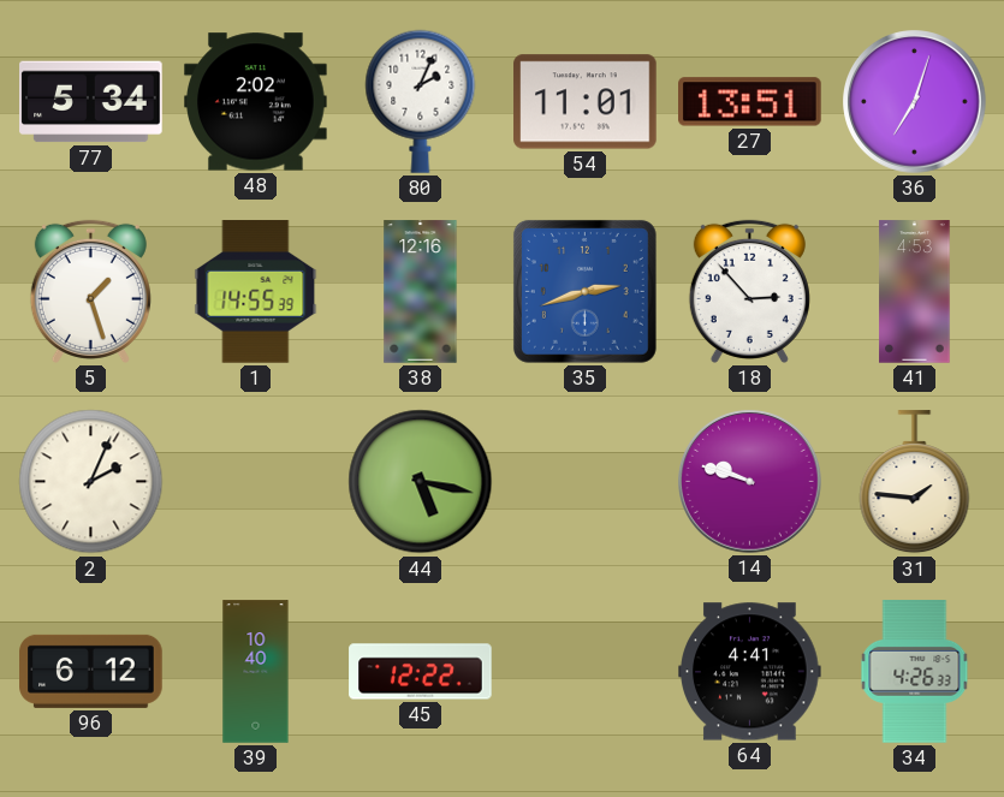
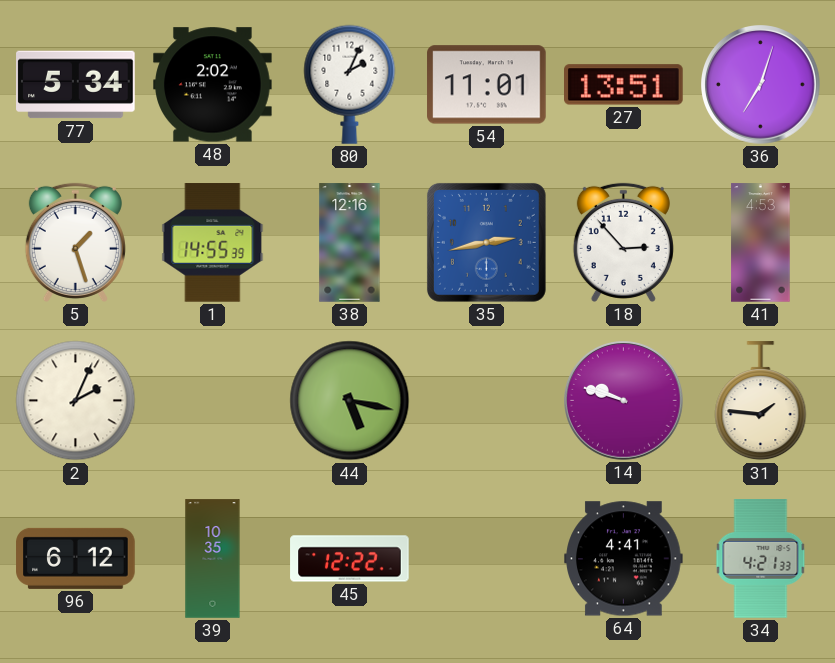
35: 2:42 -> 2:43
39: 10:40 -> 10:35
34: 4:26 -> 4:21
